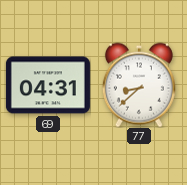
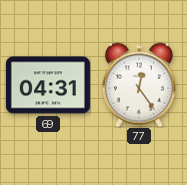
77: 8:38 -> 12:24
